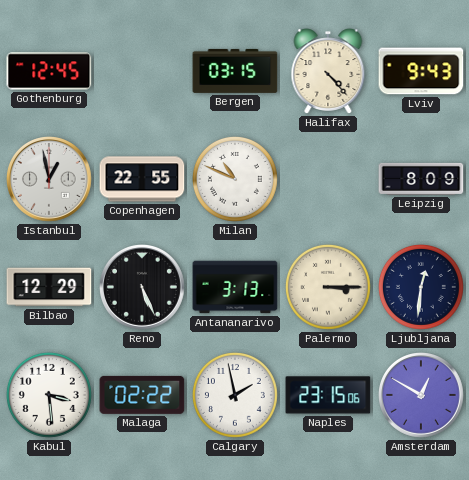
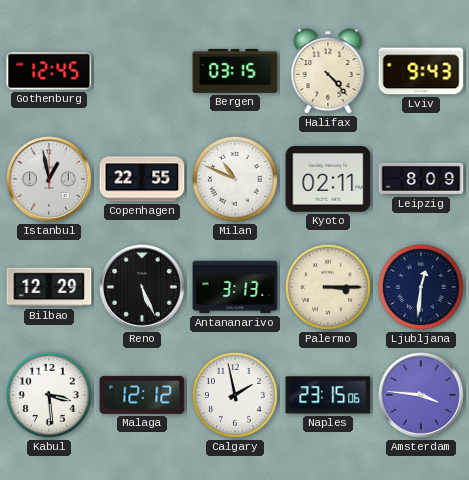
Kyoto: none -> 02:11
Malaga: 02:22 -> 12:12
Amsterdam: 12:50 -> 3:46
